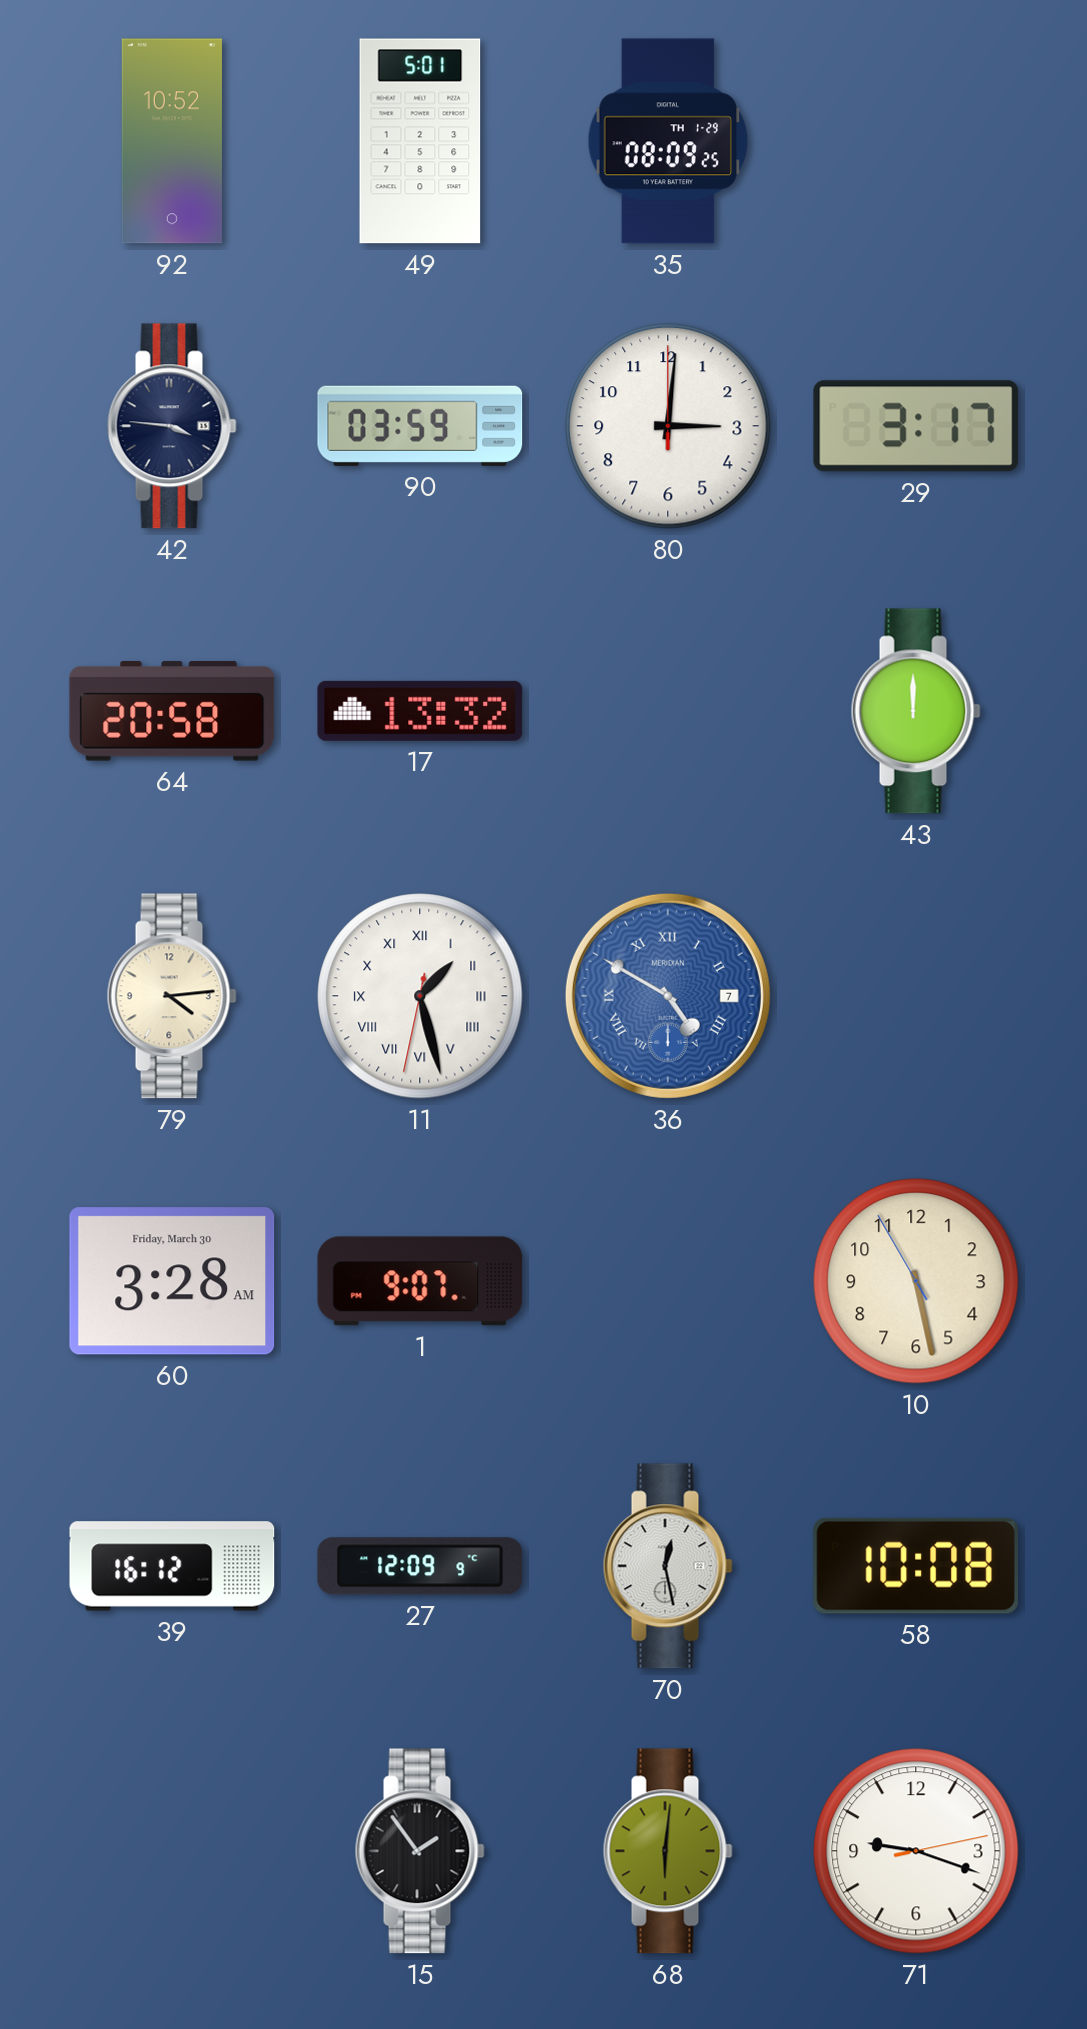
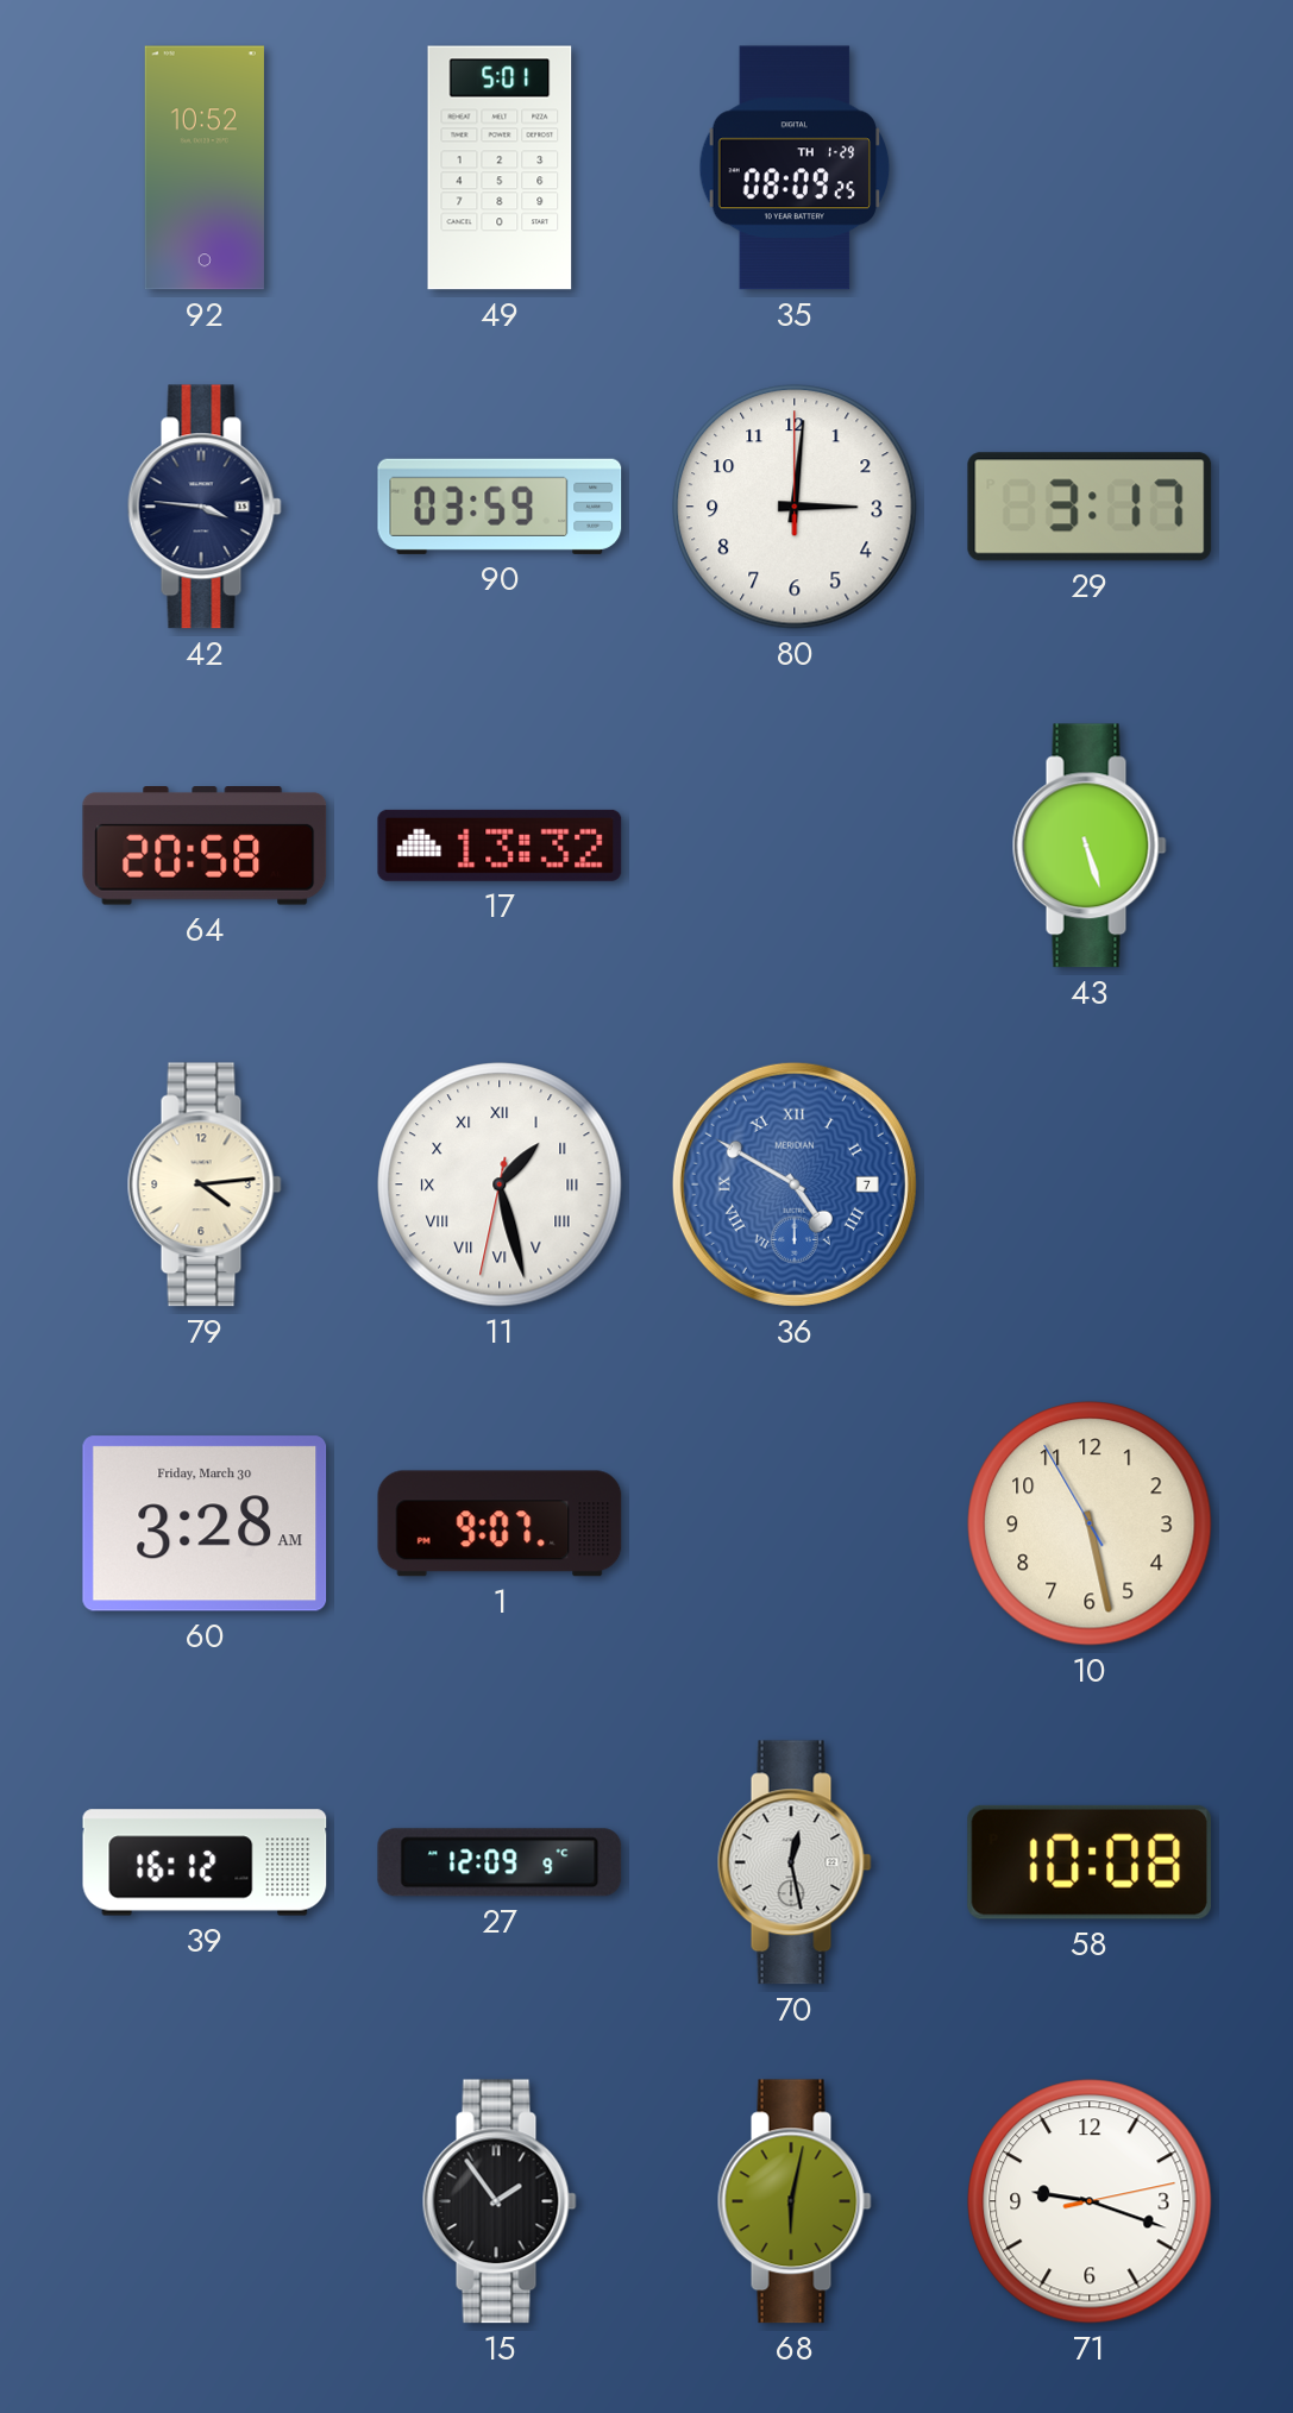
43: 12:00 -> 5:27
68: 6:01 -> 6:02
